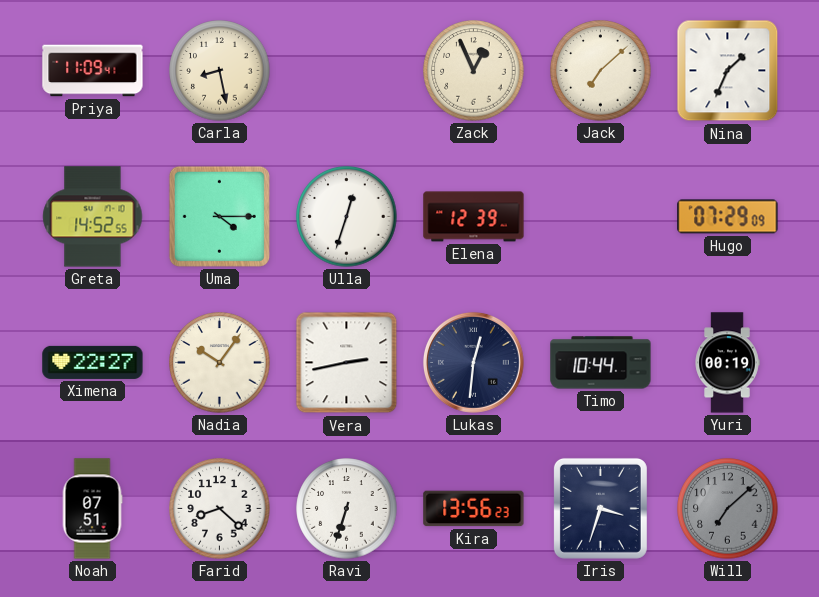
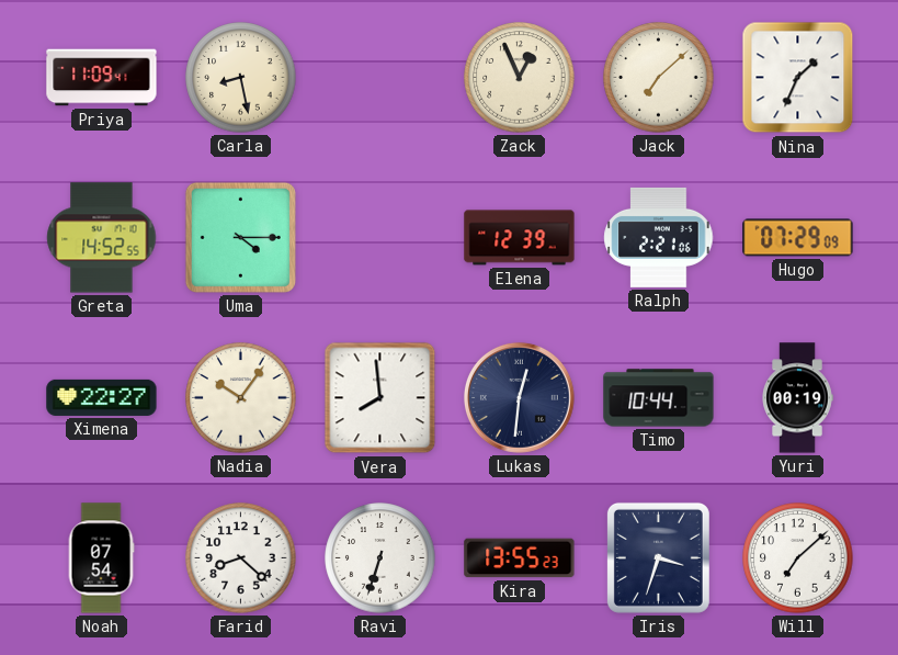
Ulla: 12:33 -> none
Ralph: none -> 2:21
Vera: 2:43 -> 7:59
Noah: 07:51 -> 07:54
Kira: 13:56 -> 13:55
Will dial: grey -> white
